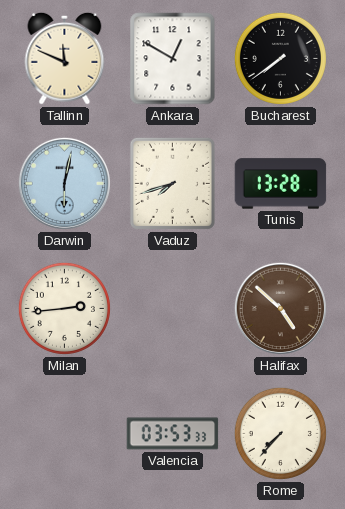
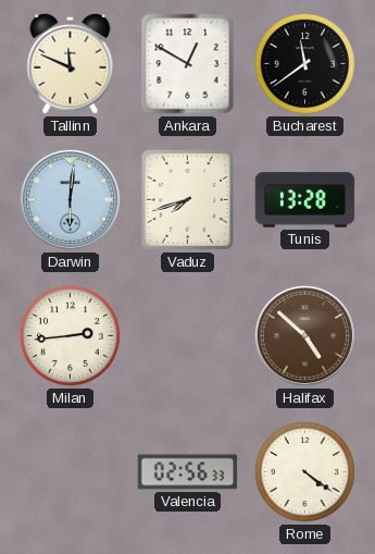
Bucharest: 7:39 -> 11:39
Darwin: 6:02 -> 6:01
Valencia: 03:53 -> 02:56
Rome: 7:37 -> 4:21
